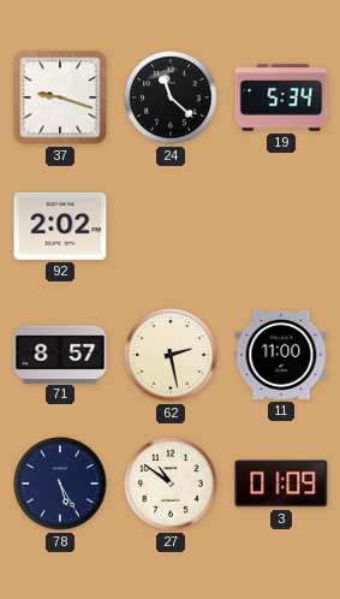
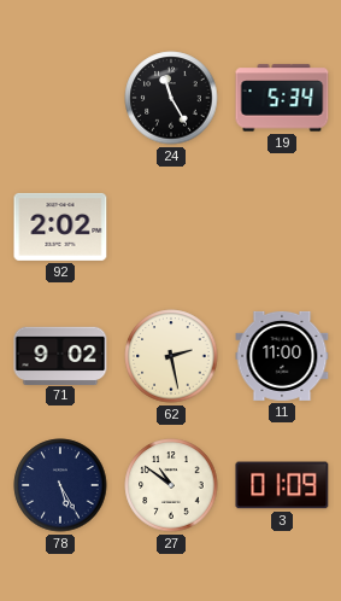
37: 9:18 -> none
24: 11:22 -> 11:25
71: 8:57 -> 9:02
